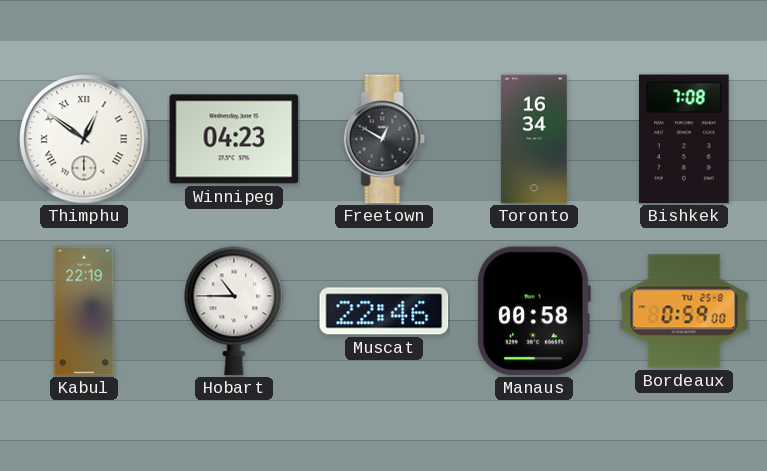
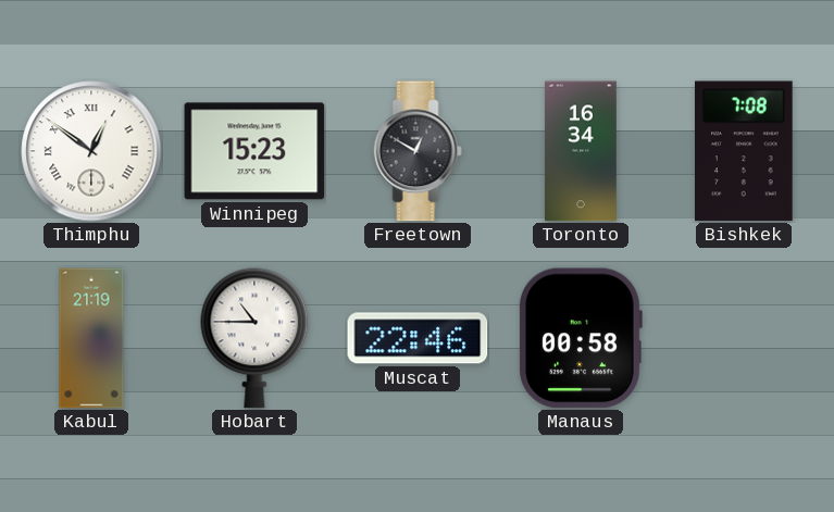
Winnipeg: 04:23 -> 15:23
Kabul: 22:19 -> 21:19
Bordeaux: 0:59 -> none
